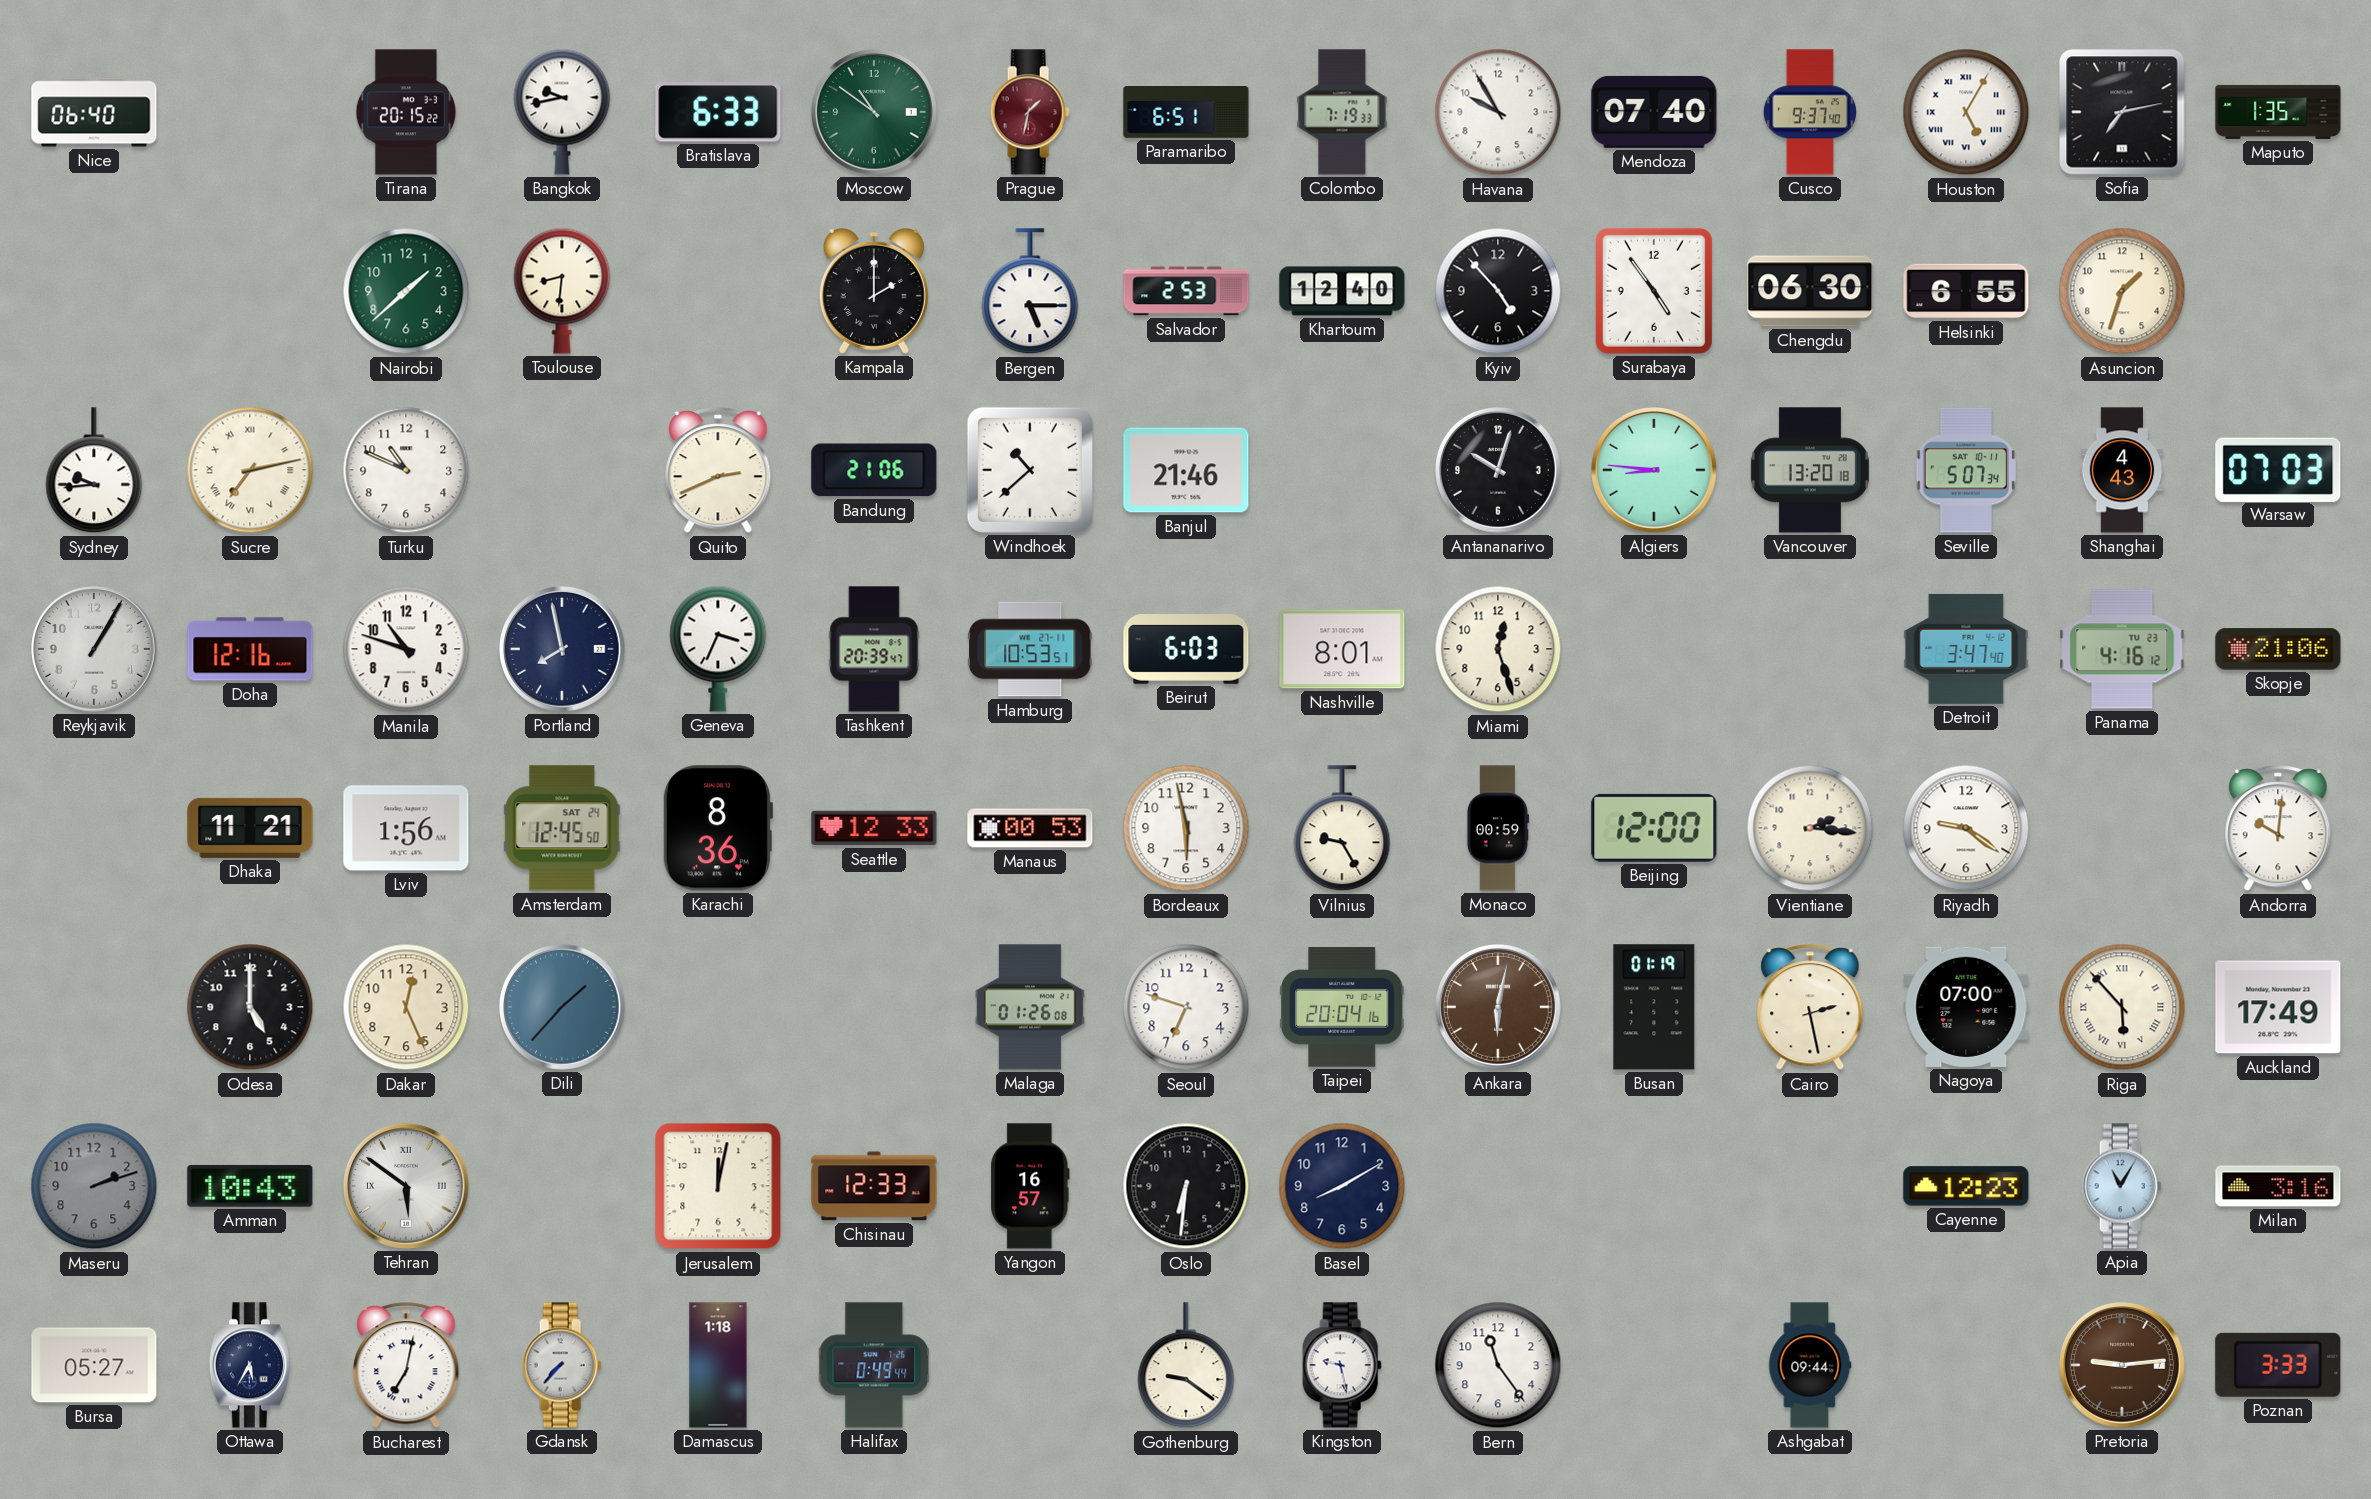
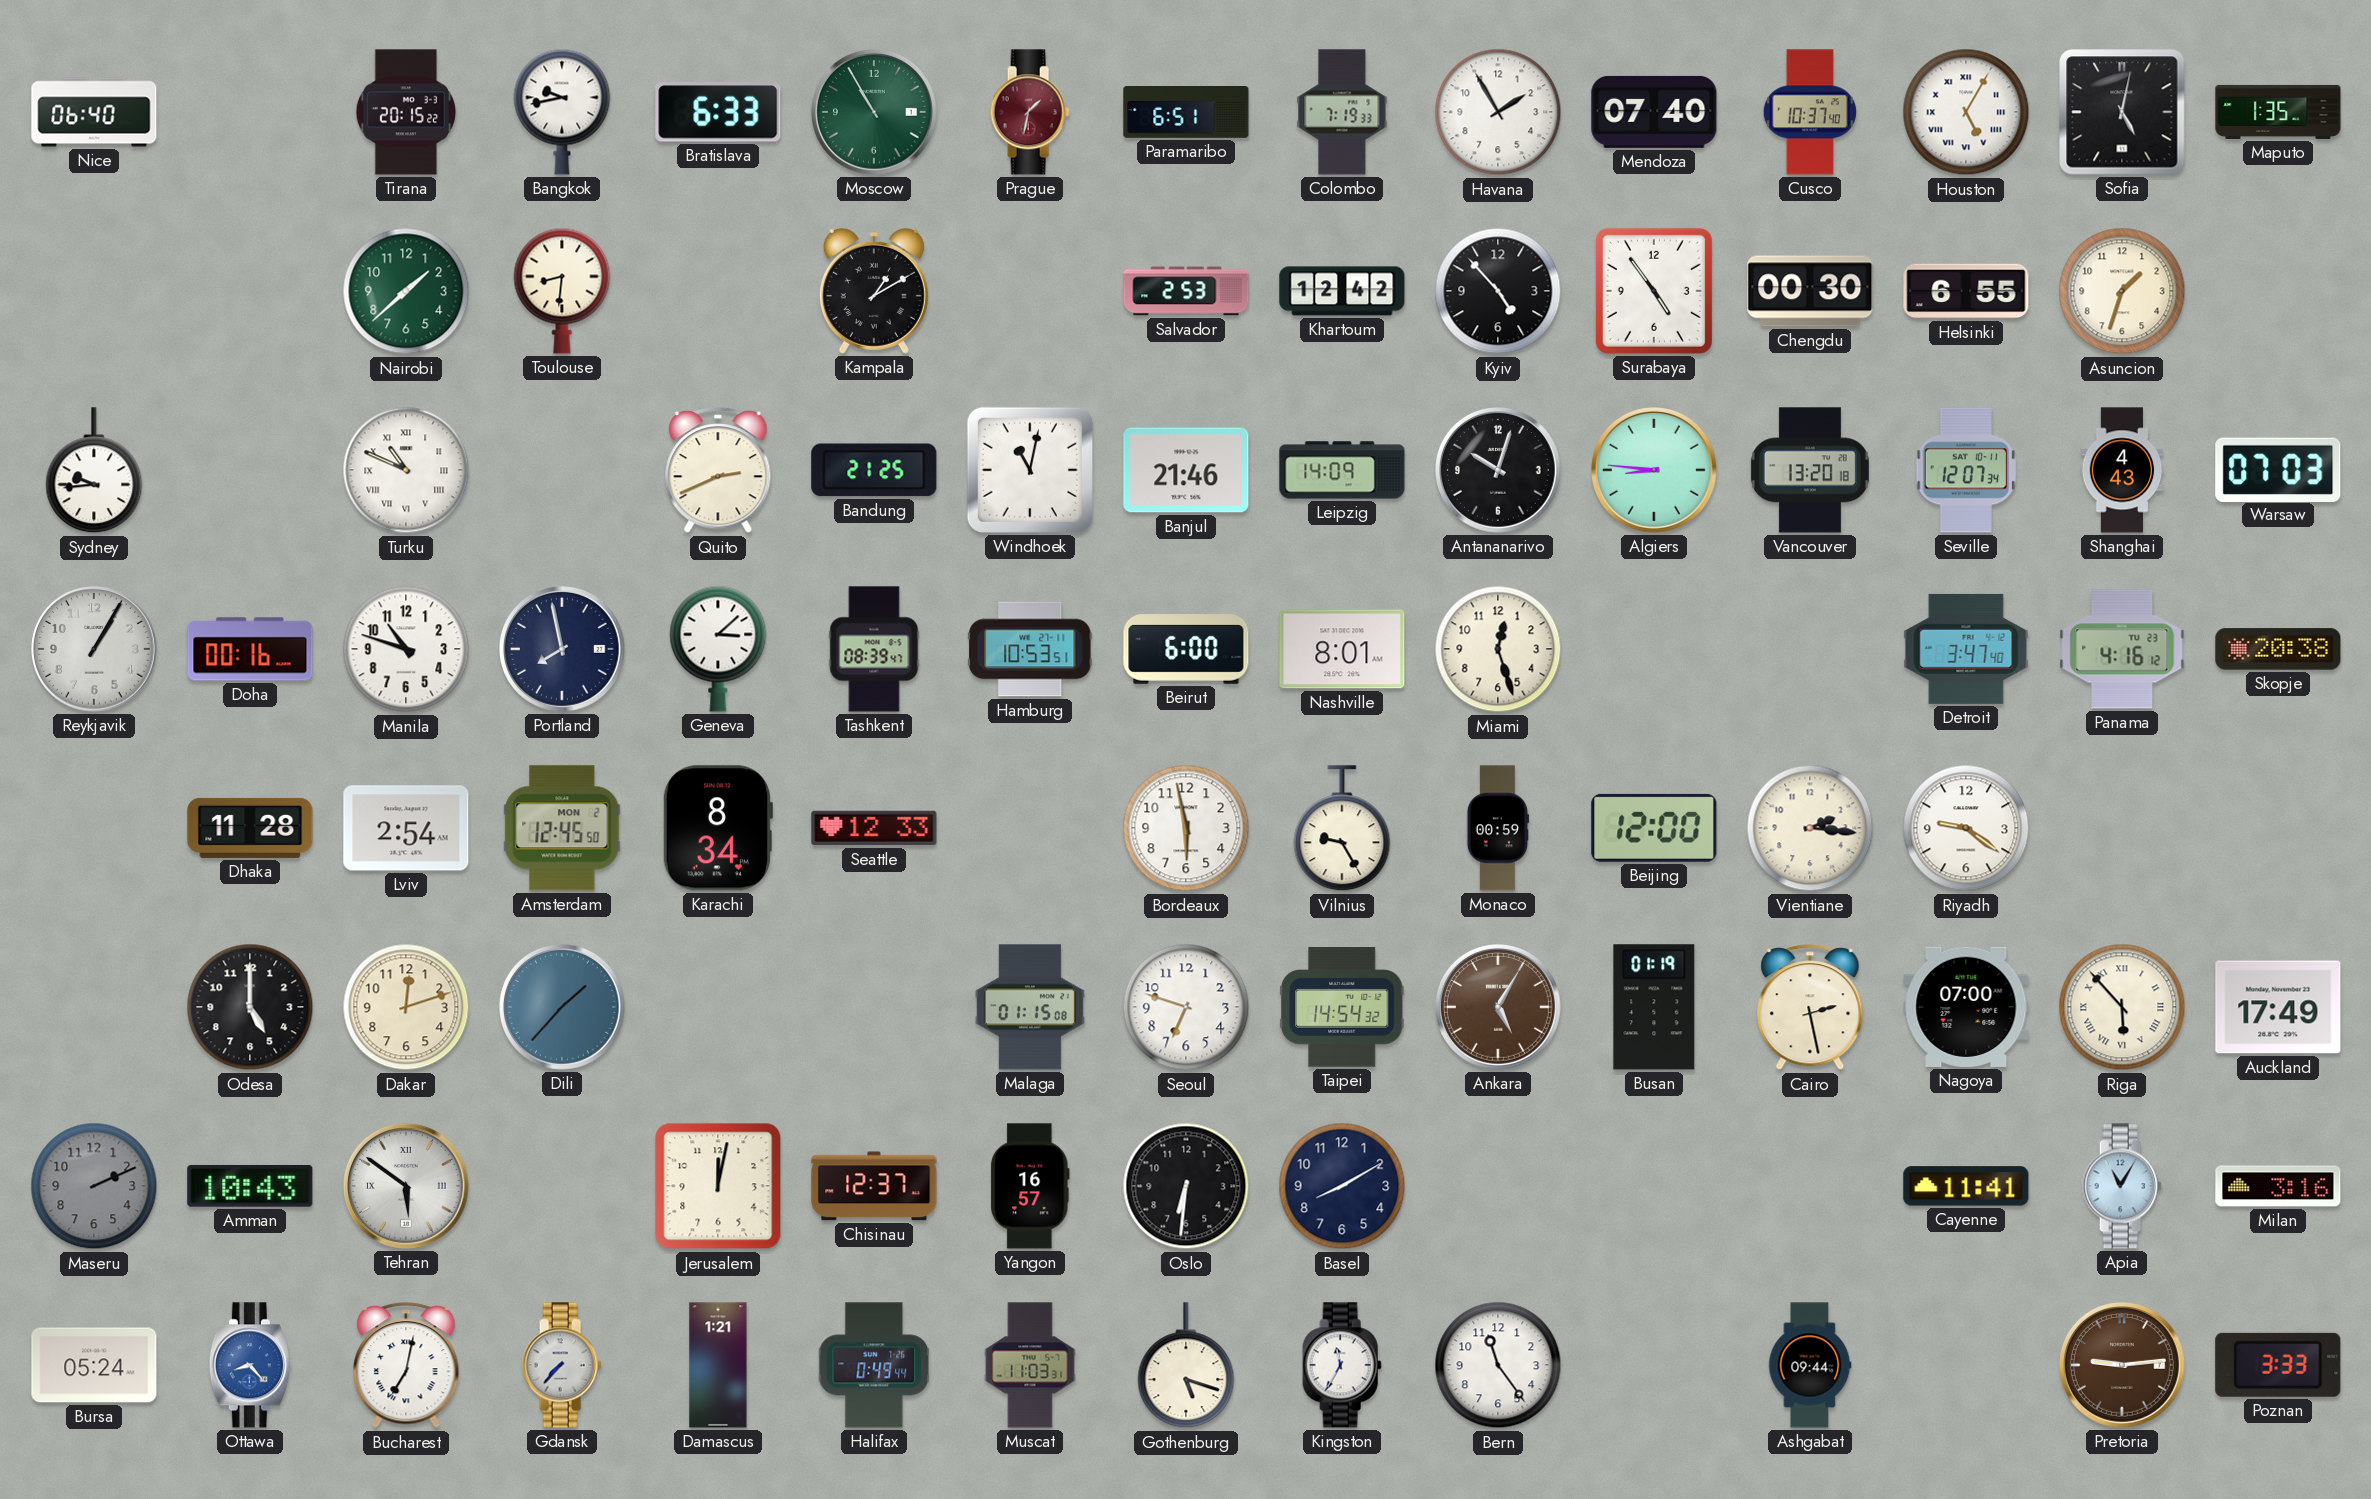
Moscow: 10:51 -> 10:55
Havana: 9:55 -> 1:55
Cusco: 9:37 -> 10:37
Sofia: 7:13 -> 5:02
Kampala: 2:00 -> 1:10
Bergen: 5:15 -> none
Khartoum: 12:40 -> 12:42
Chengdu: 06:30 -> 00:30
Sucre: 7:13 -> none
Turku numerals: Arabic -> Roman
Bandung: 21:06 -> 21:25
Windhoek: 10:38 -> 11:02
Leipzig: none -> 14:09
Seville: 5:07 -> 12:07
Doha: 12:16 -> 00:16
Geneva: 3:34 -> 3:08
Tashkent: 20:39 -> 08:39
Beirut: 6:03 -> 6:00
Skopje: 21:06 -> 20:38
Dhaka: 11:21 -> 11:28
Lviv: 1:56 -> 2:54
Amsterdam date: SAT 24 -> MON 2
Karachi: 8:36 -> 8:34
Manaus: 00:53 -> none
Andorra: 10:01 -> none
Dakar: 12:26 -> 12:12
Malaga: 01:26 -> 01:15
Taipei: 20:04 -> 14:54
Ankara: 6:02 -> 5:05
Maseru: 2:12 -> 2:11
Chisinau: 12:33 -> 12:37
Cayenne: 12:23 -> 11:41
Bursa: 05:27 -> 05:24
Ottawa: 5:35 -> 8:23
Ottawa dial: navy -> blue
Damascus: 1:18 -> 1:21
Muscat: none -> 11:03
Gothenburg: 9:21 -> 5:18
Kingston: 9:28 -> 11:35
